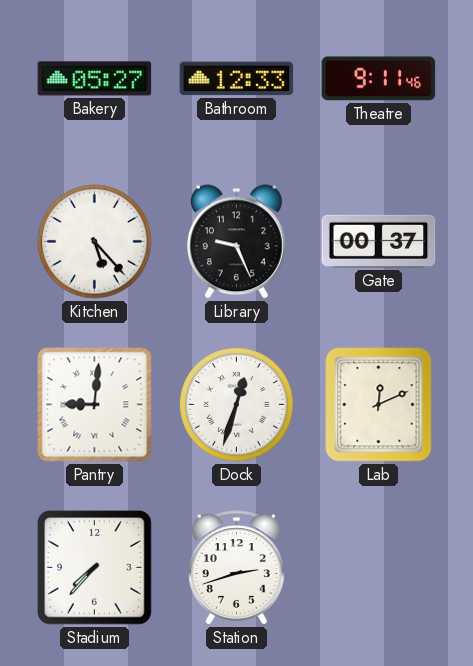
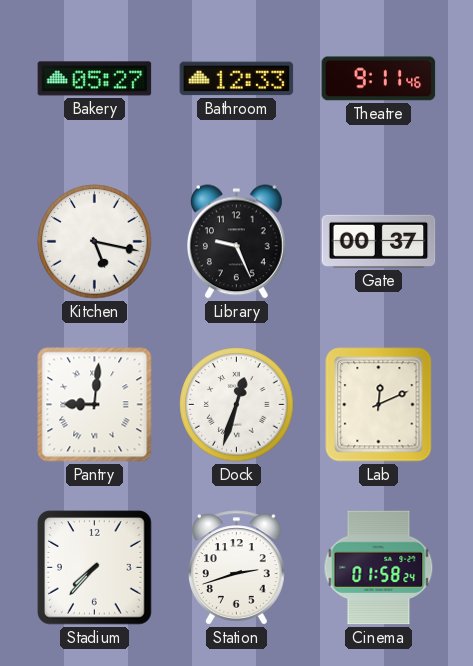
Kitchen: 5:23 -> 5:17
Cinema: none -> 01:58
